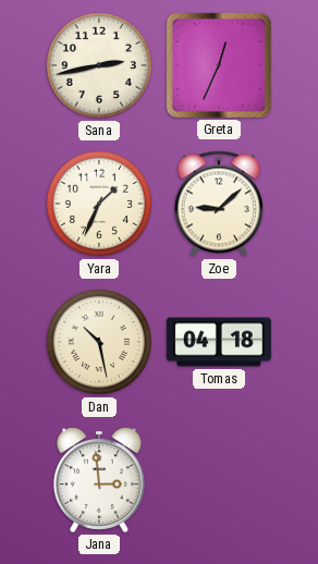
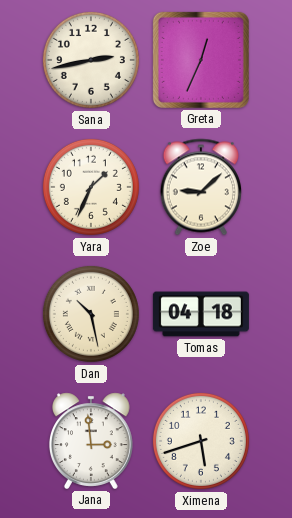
Ximena: none -> 5:42
